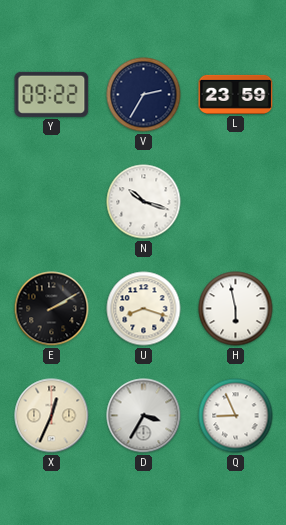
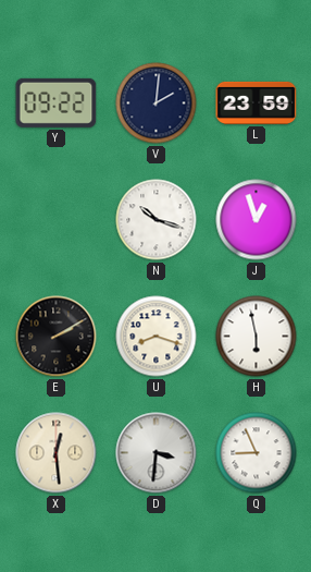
V: 2:35 -> 2:01
J: none -> 12:57
X: 12:34 -> 12:29
D: 3:35 -> 3:31
